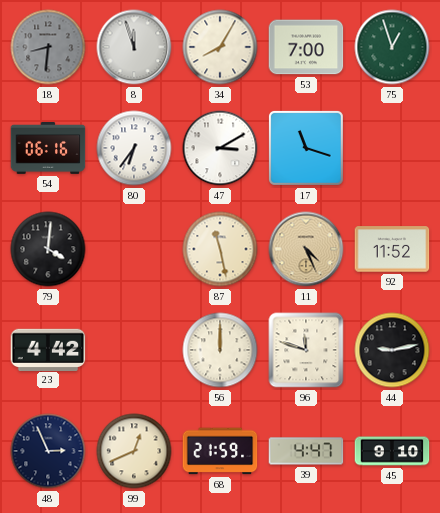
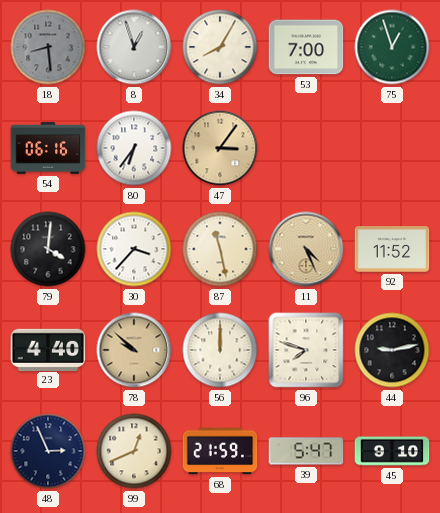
18: 8:31 -> 8:29
8: 11:57 -> 12:57
47: 3:10 -> 3:06
47 dial: white -> champagne
17: 11:18 -> none
30: none -> 3:37
23: 4:42 -> 4:40
78: none -> 9:52
96: 11:48 -> 7:48
39: 4:47 -> 5:47
